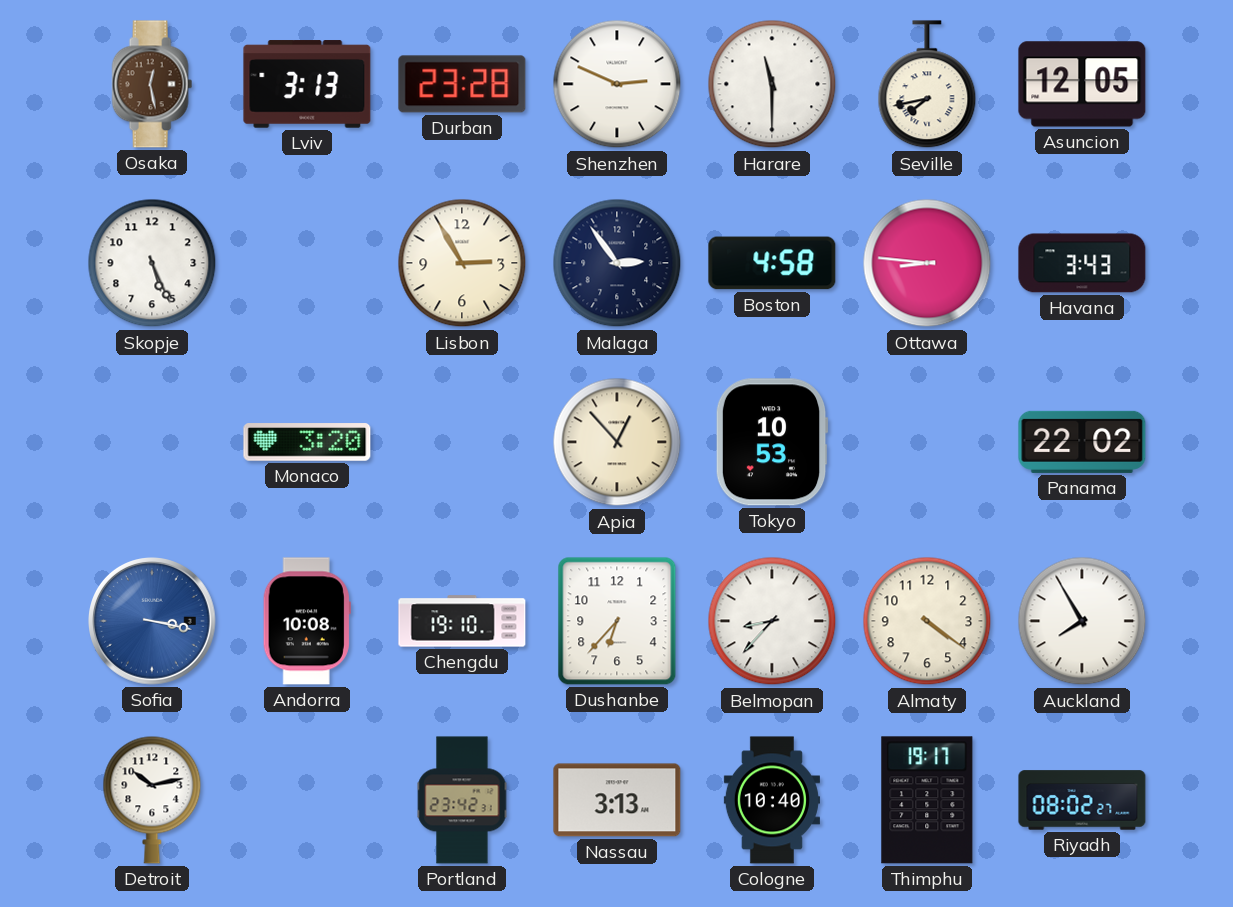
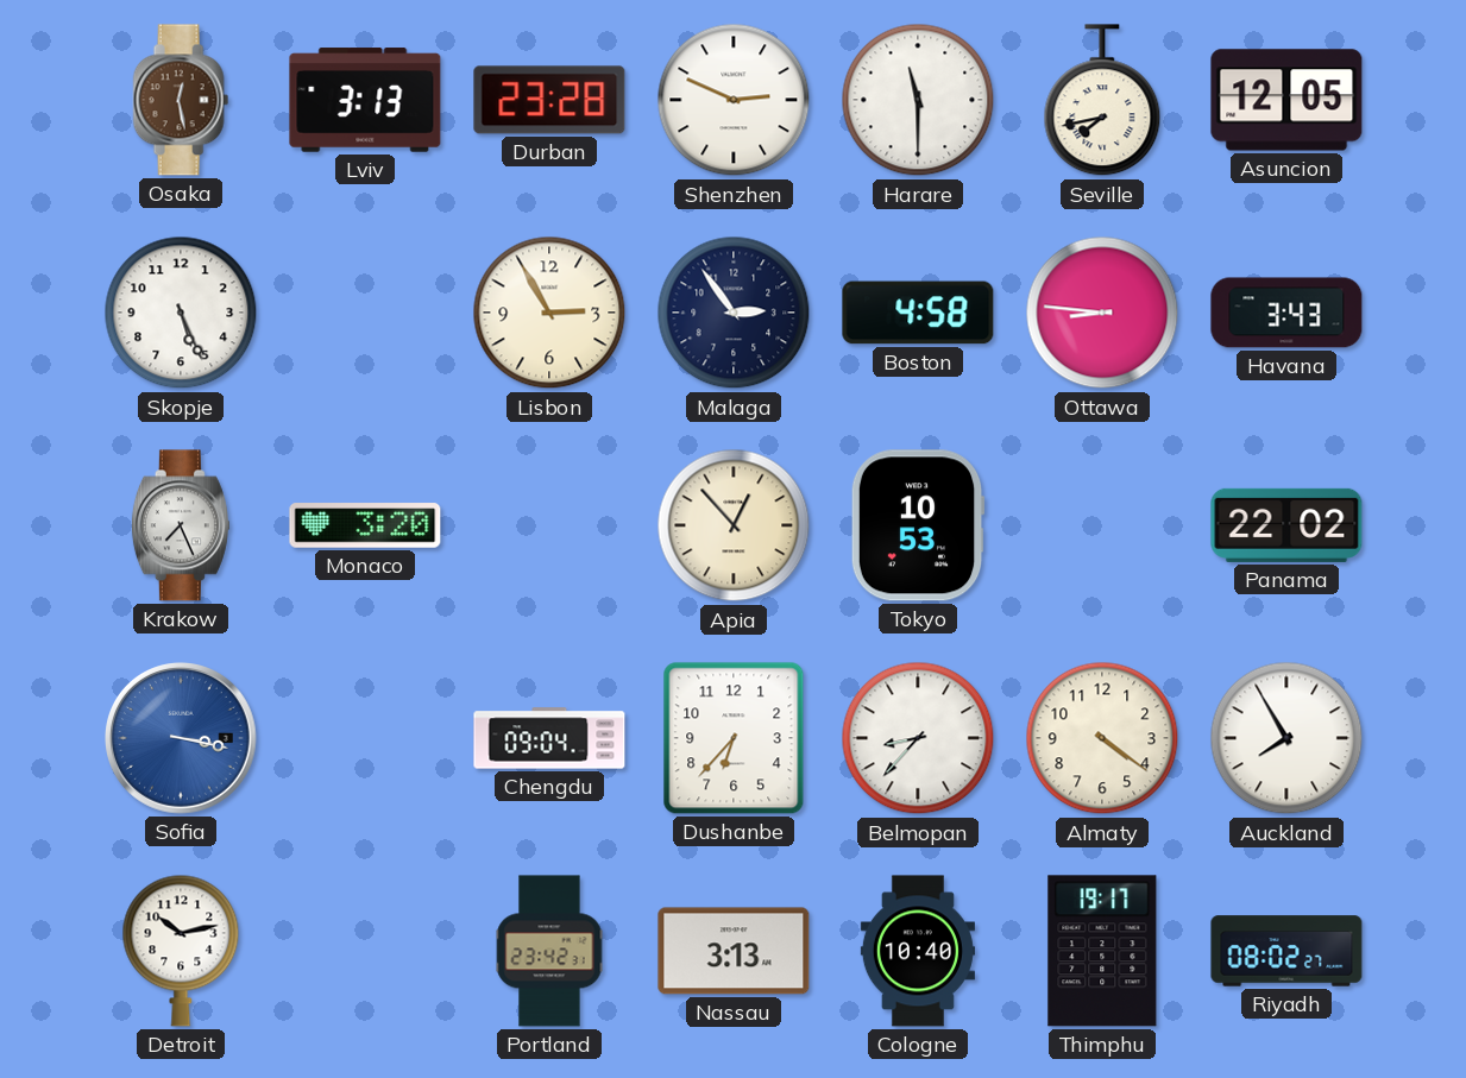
Krakow: none -> 7:26
Andorra: 10:08 -> none
Chengdu: 19:10 -> 09:04
